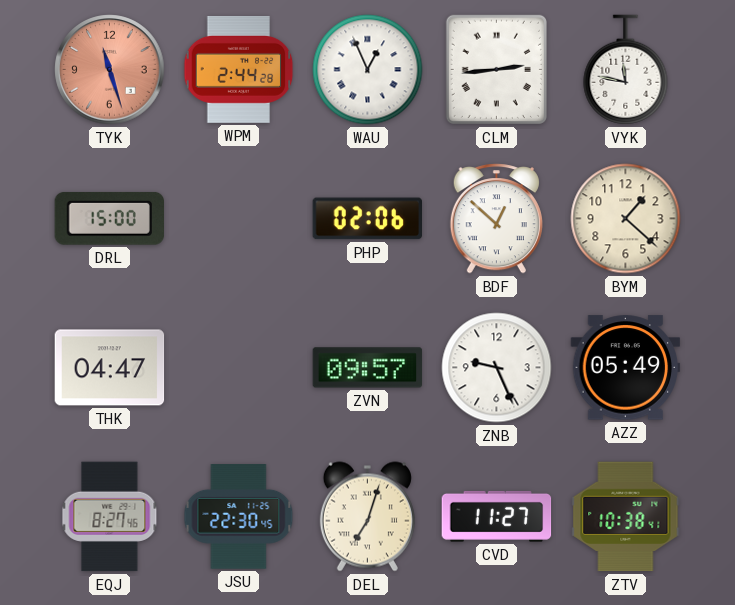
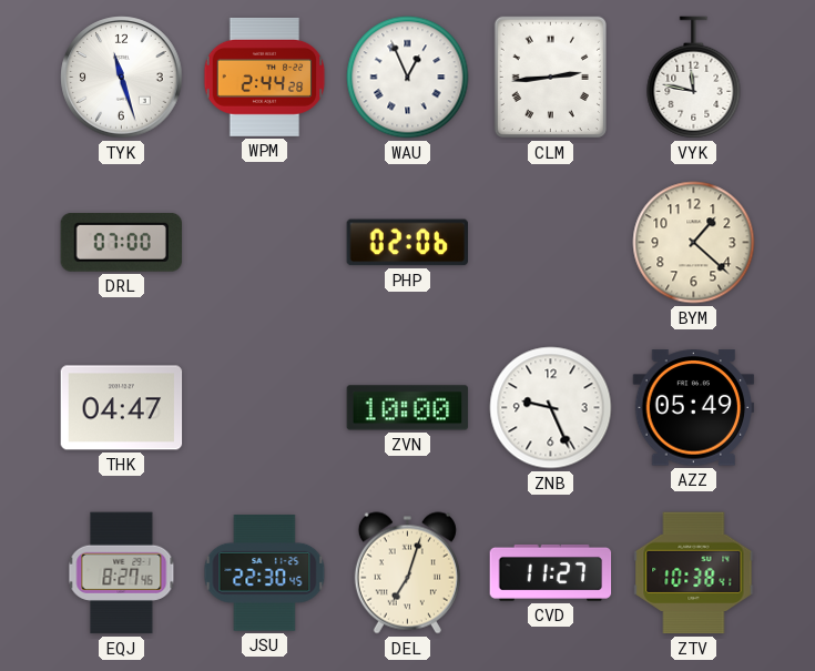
TYK dial: salmon -> white
DRL: 15:00 -> 07:00
BDF: 12:52 -> none
ZVN: 09:57 -> 10:00
